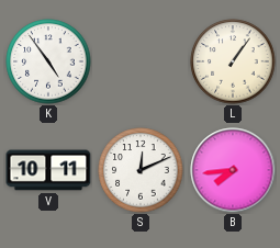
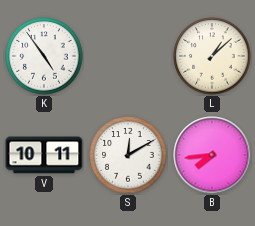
L: 1:06 -> 1:08
S: 12:11 -> 12:10
